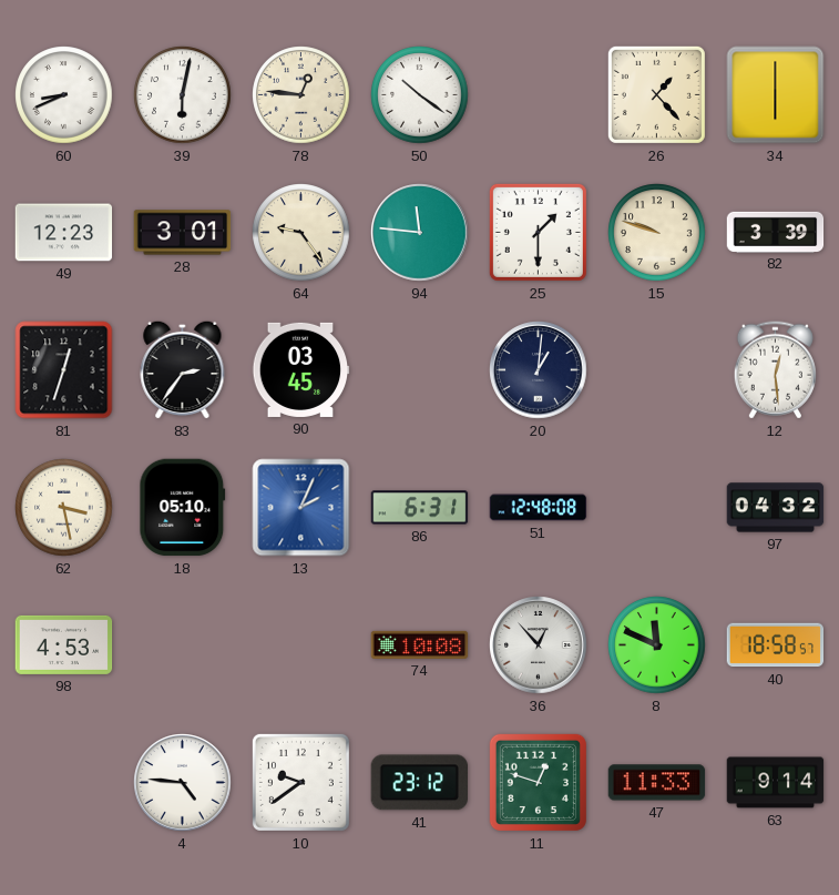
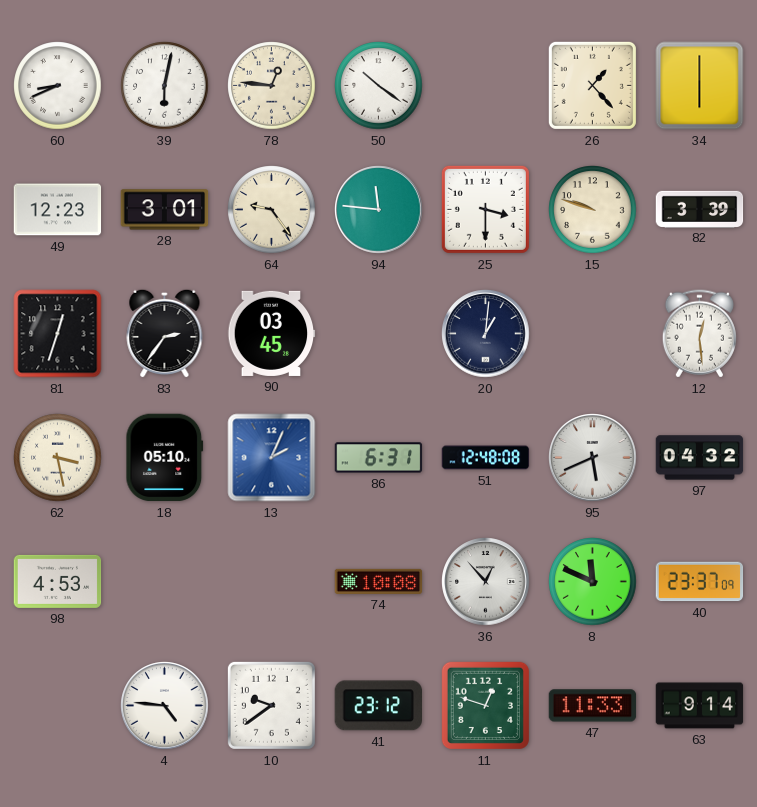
25: 1:30 -> 3:30
95: none -> 5:41
40: 18:58 -> 23:37
